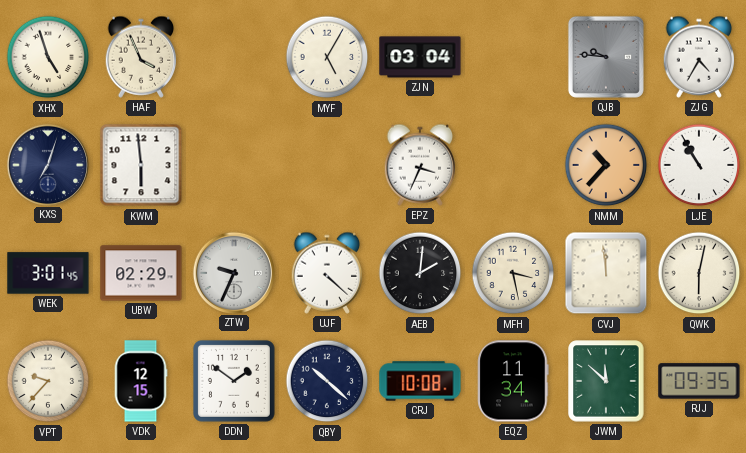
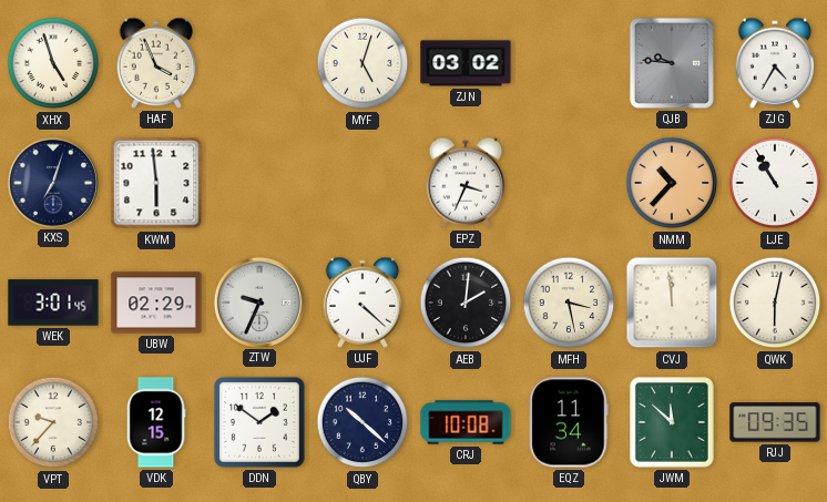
MYF: 5:05 -> 5:03
ZJN: 03:04 -> 03:02
